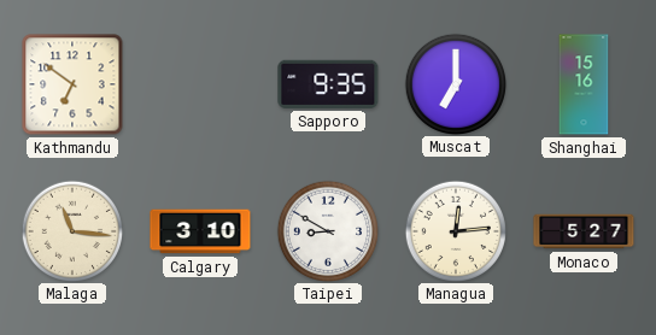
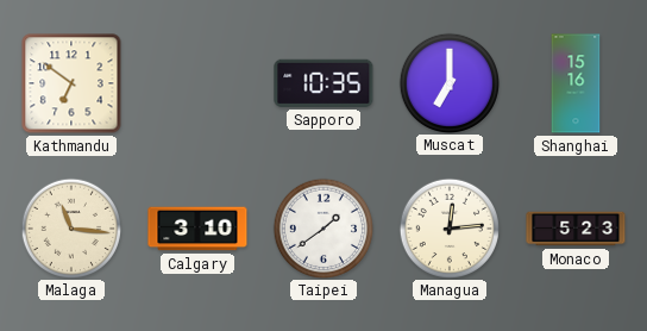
Sapporo: 9:35 -> 10:35
Taipei: 8:50 -> 1:39
Monaco: 5:27 -> 5:23
